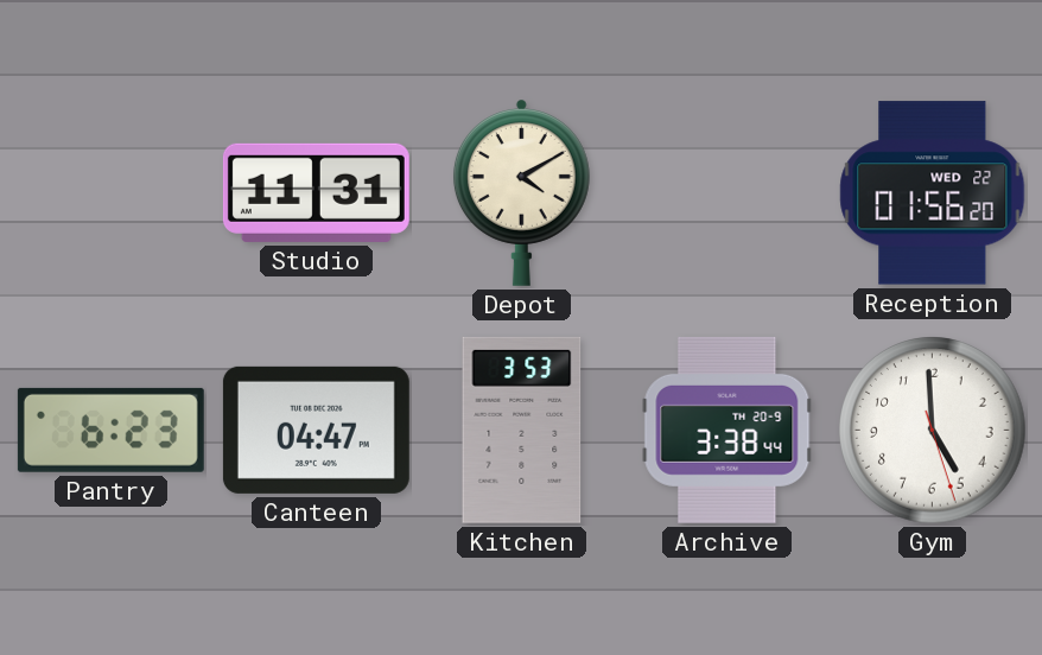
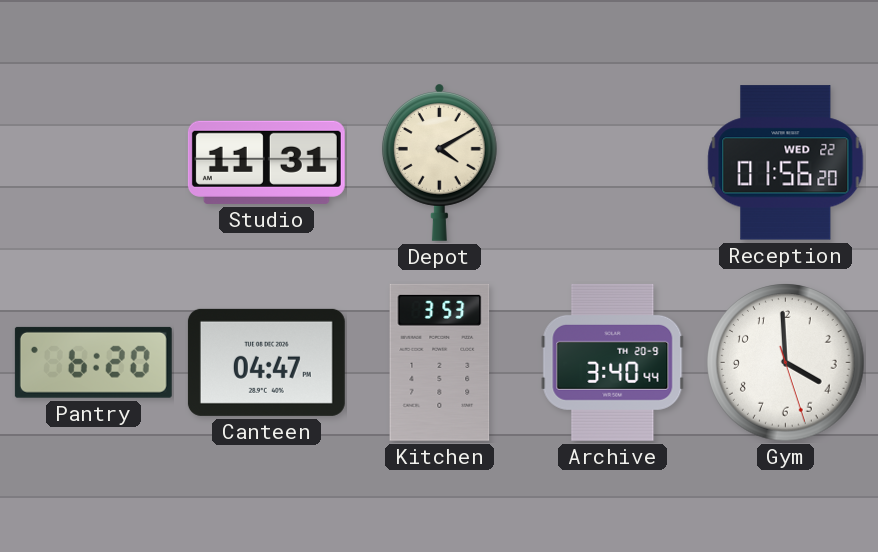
Pantry: 6:23 -> 6:20
Archive: 3:38 -> 3:40
Gym: 4:59 -> 3:59
